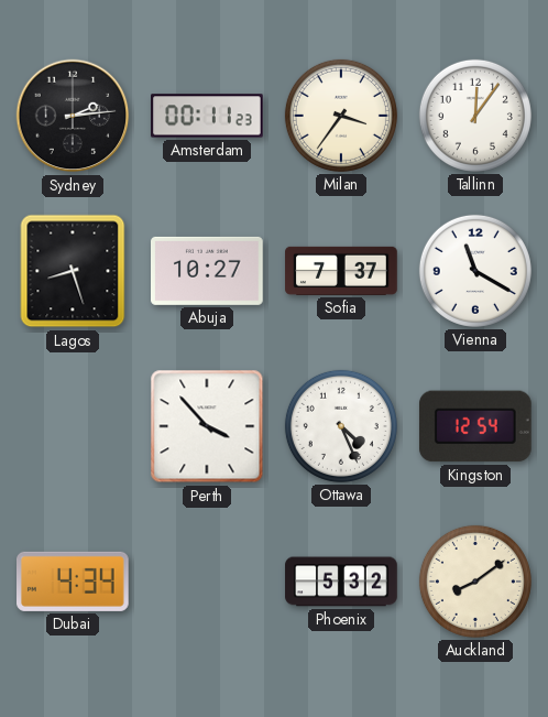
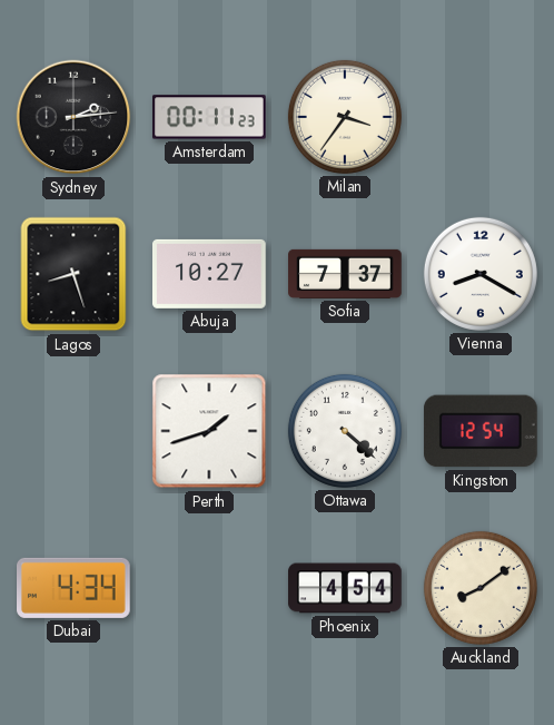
Tallinn: 12:06 -> none
Vienna: 11:20 -> 8:20
Perth: 3:53 -> 1:42
Ottawa: 4:26 -> 4:22
Phoenix: 5:32 -> 4:54
